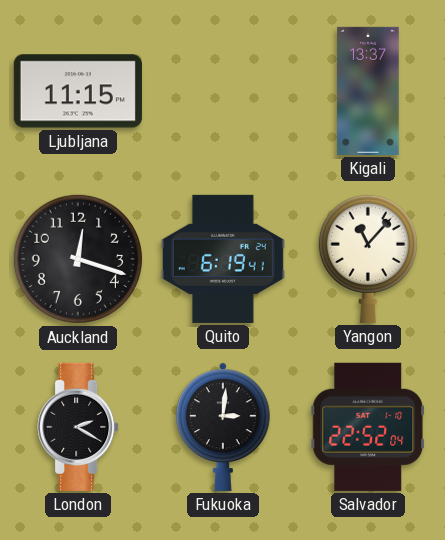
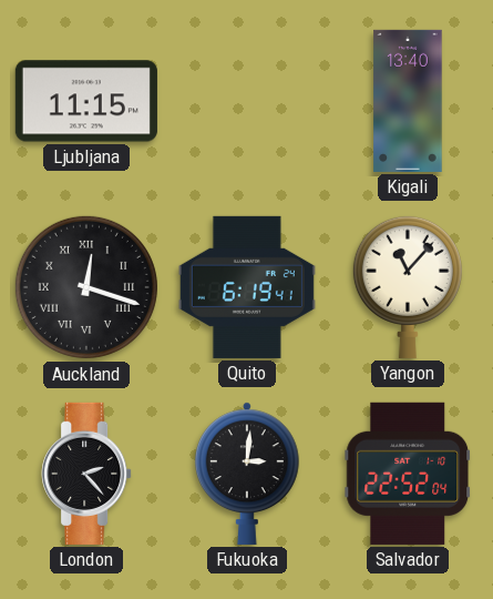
Kigali: 13:37 -> 13:40
Auckland numerals: Arabic -> Roman
London: 2:20 -> 2:23
